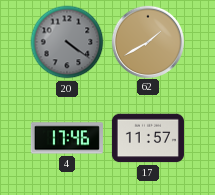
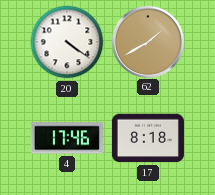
20 dial: grey -> white
17: 11:57 -> 8:18
